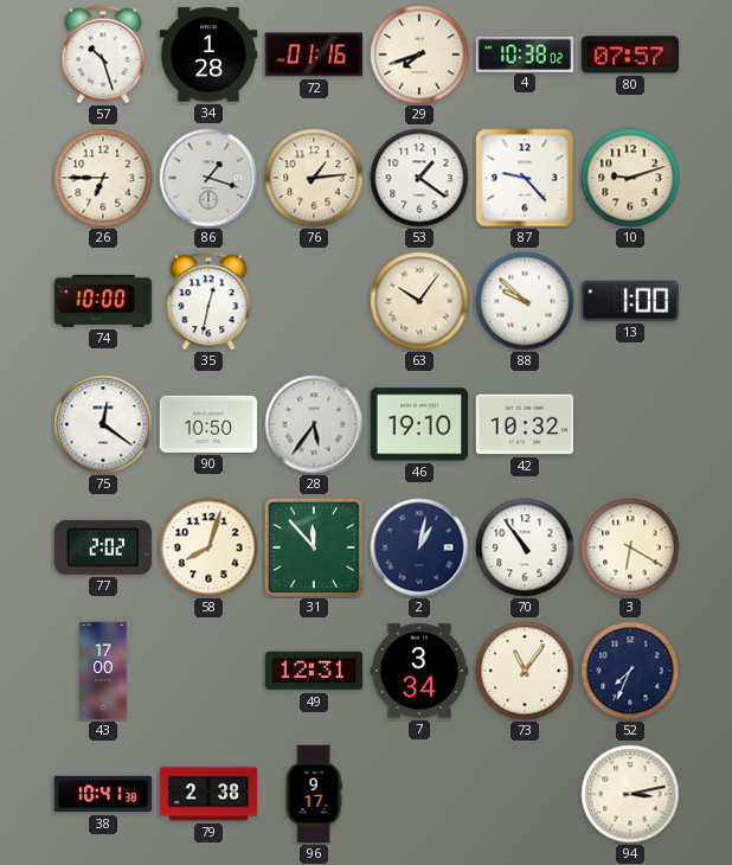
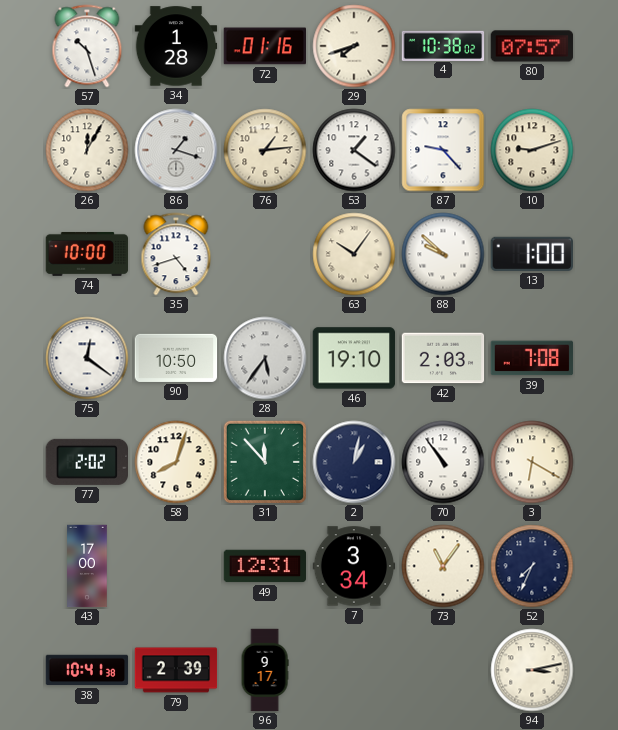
26: 6:45 -> 12:05
35: 12:32 -> 4:42
42: 10:32 -> 2:03
39: none -> 7:08
79: 2:38 -> 2:39
